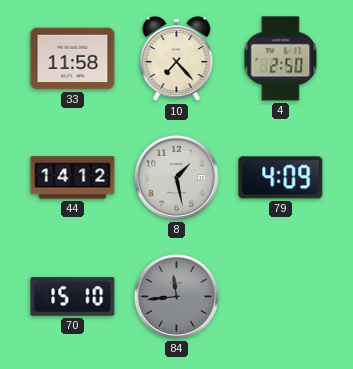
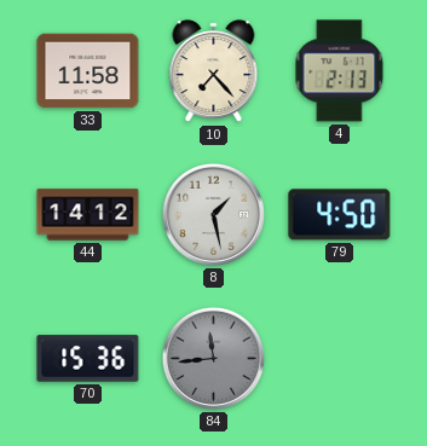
4: 2:50 -> 2:13
79: 4:09 -> 4:50
70: 15:10 -> 15:36
